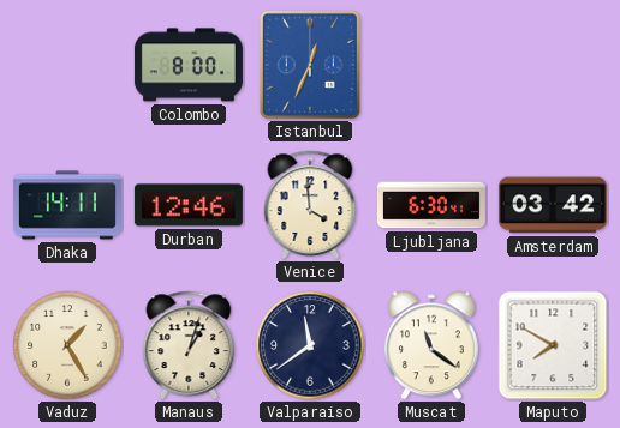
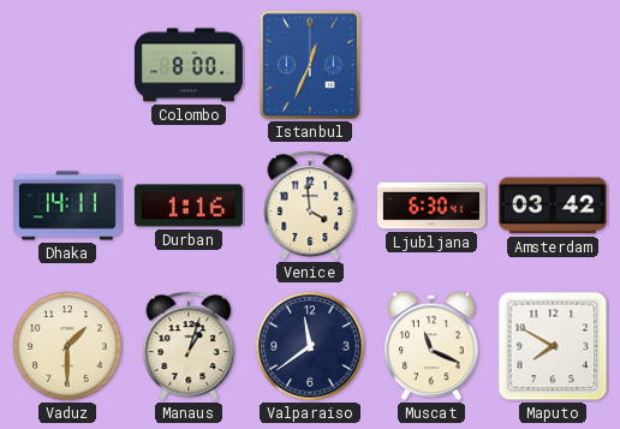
Durban: 12:46 -> 1:16
Vaduz: 1:25 -> 1:30
Muscat: 11:21 -> 11:19
